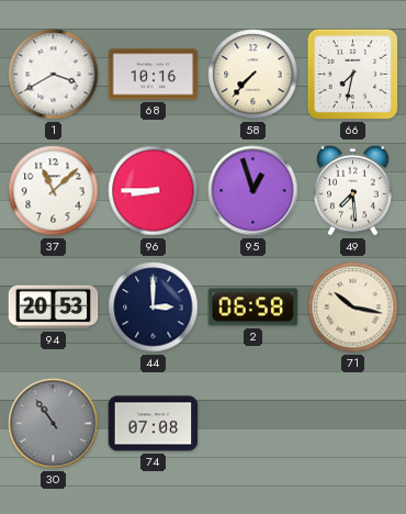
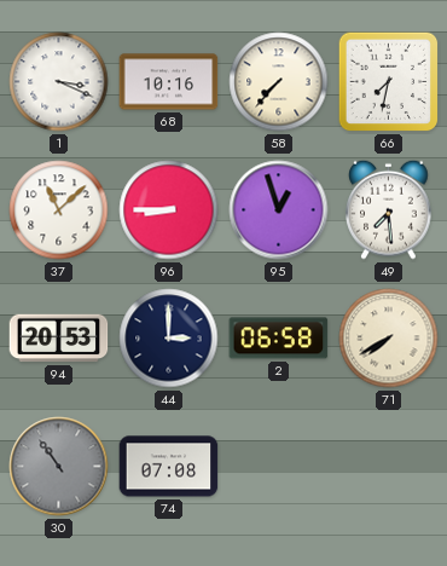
1: 3:40 -> 3:19
71: 10:17 -> 7:40
